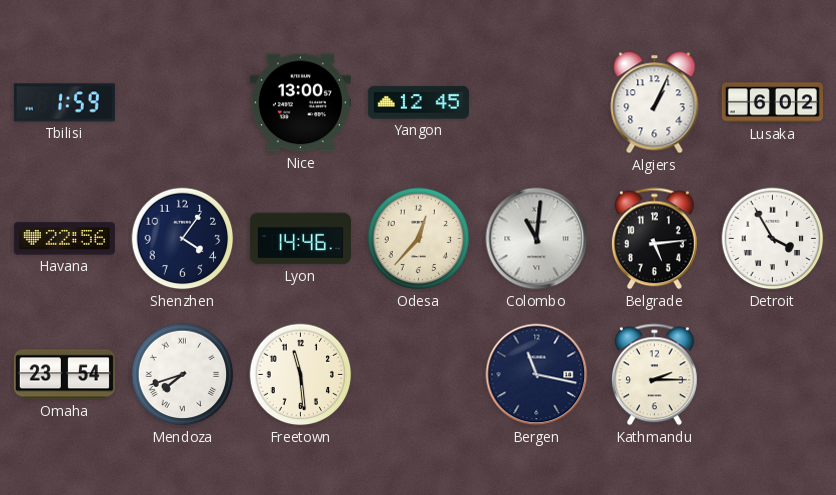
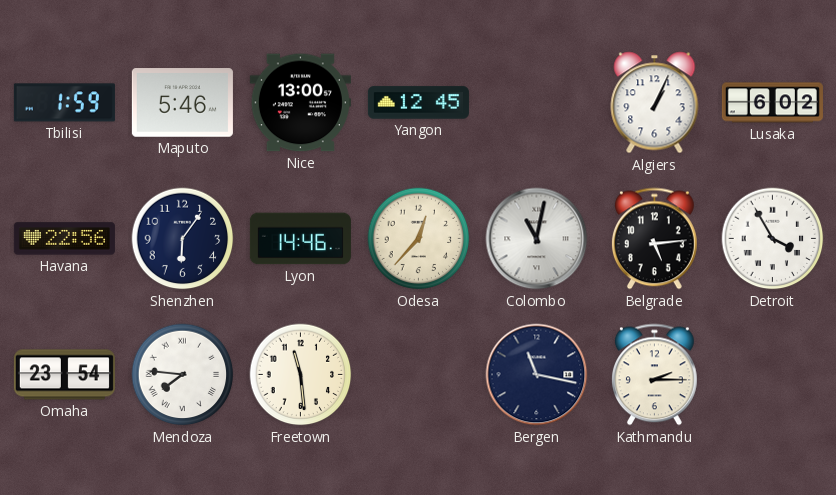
Maputo: none -> 5:46
Shenzhen: 4:06 -> 6:06
Colombo: 11:01 -> 11:02
Mendoza: 7:42 -> 7:46
